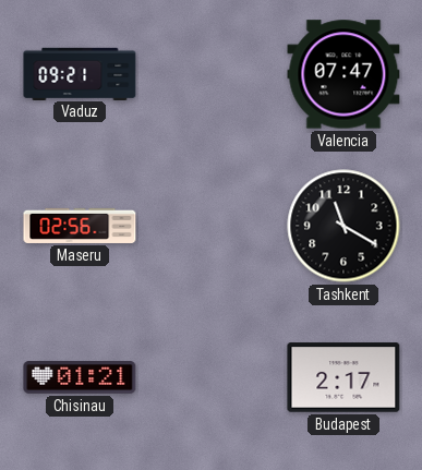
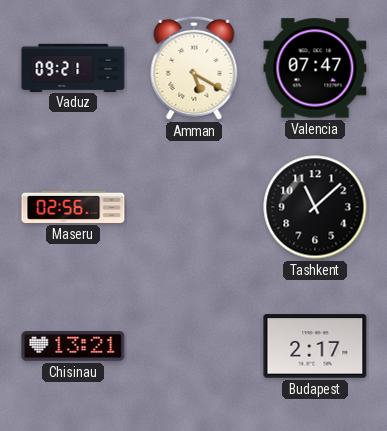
Amman: none -> 5:20
Tashkent: 11:20 -> 11:08
Chisinau: 01:21 -> 13:21
